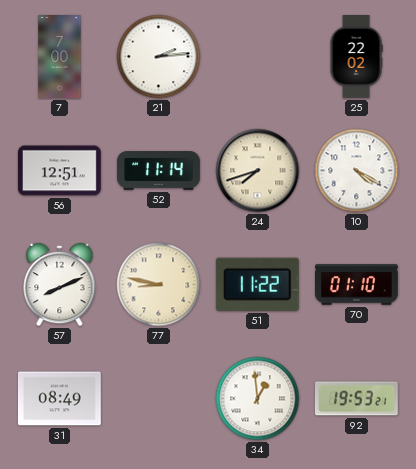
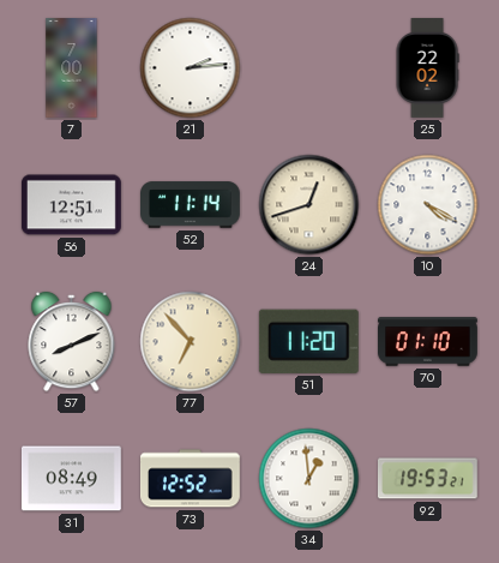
24: 7:42 -> 12:42
77: 8:47 -> 6:53
51: 11:22 -> 11:20
73: none -> 12:52
